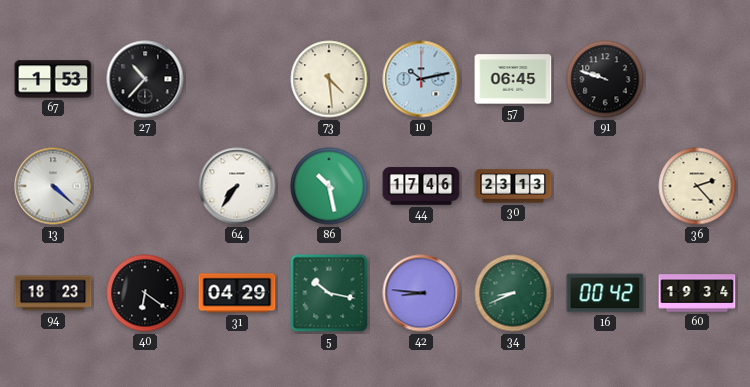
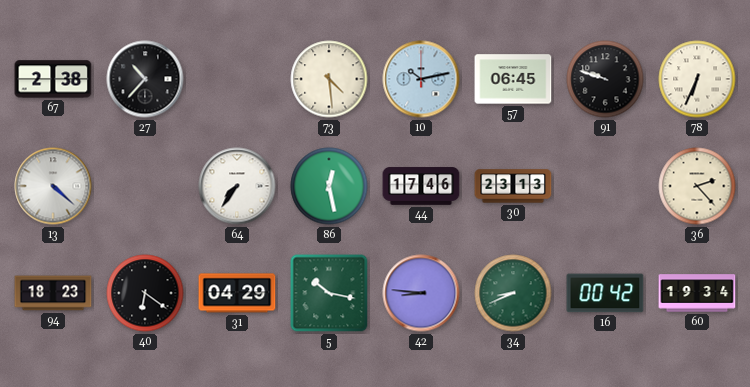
67: 1:53 -> 2:38
78: none -> 6:34
86: 10:28 -> 12:28
